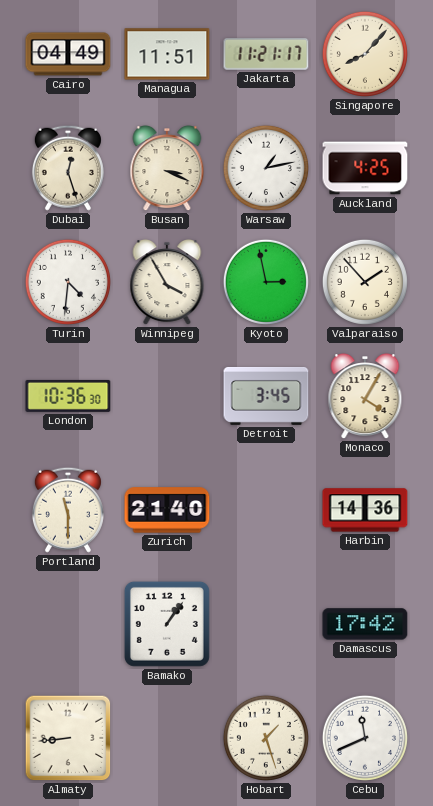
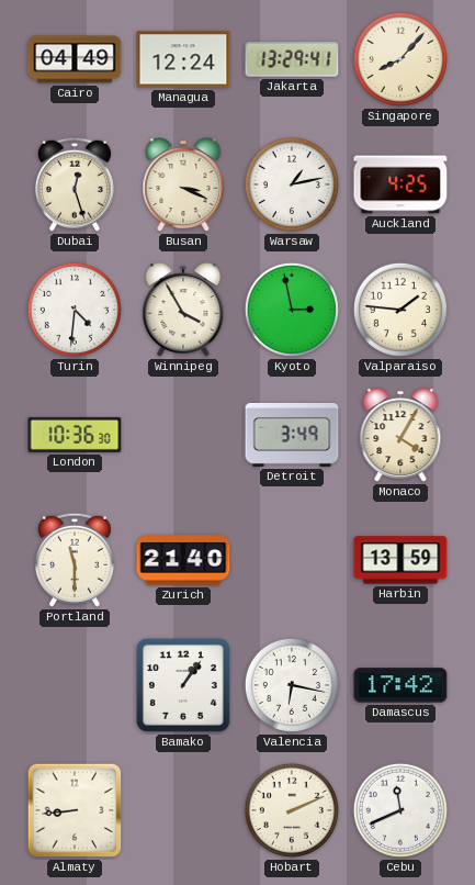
Managua: 11:51 -> 12:24
Jakarta: 11:21 -> 13:29
Valparaiso: 1:53 -> 1:46
Detroit: 3:45 -> 3:49
Harbin: 14:36 -> 13:59
Valencia: none -> 6:17
Hobart: 1:27 -> 2:11
